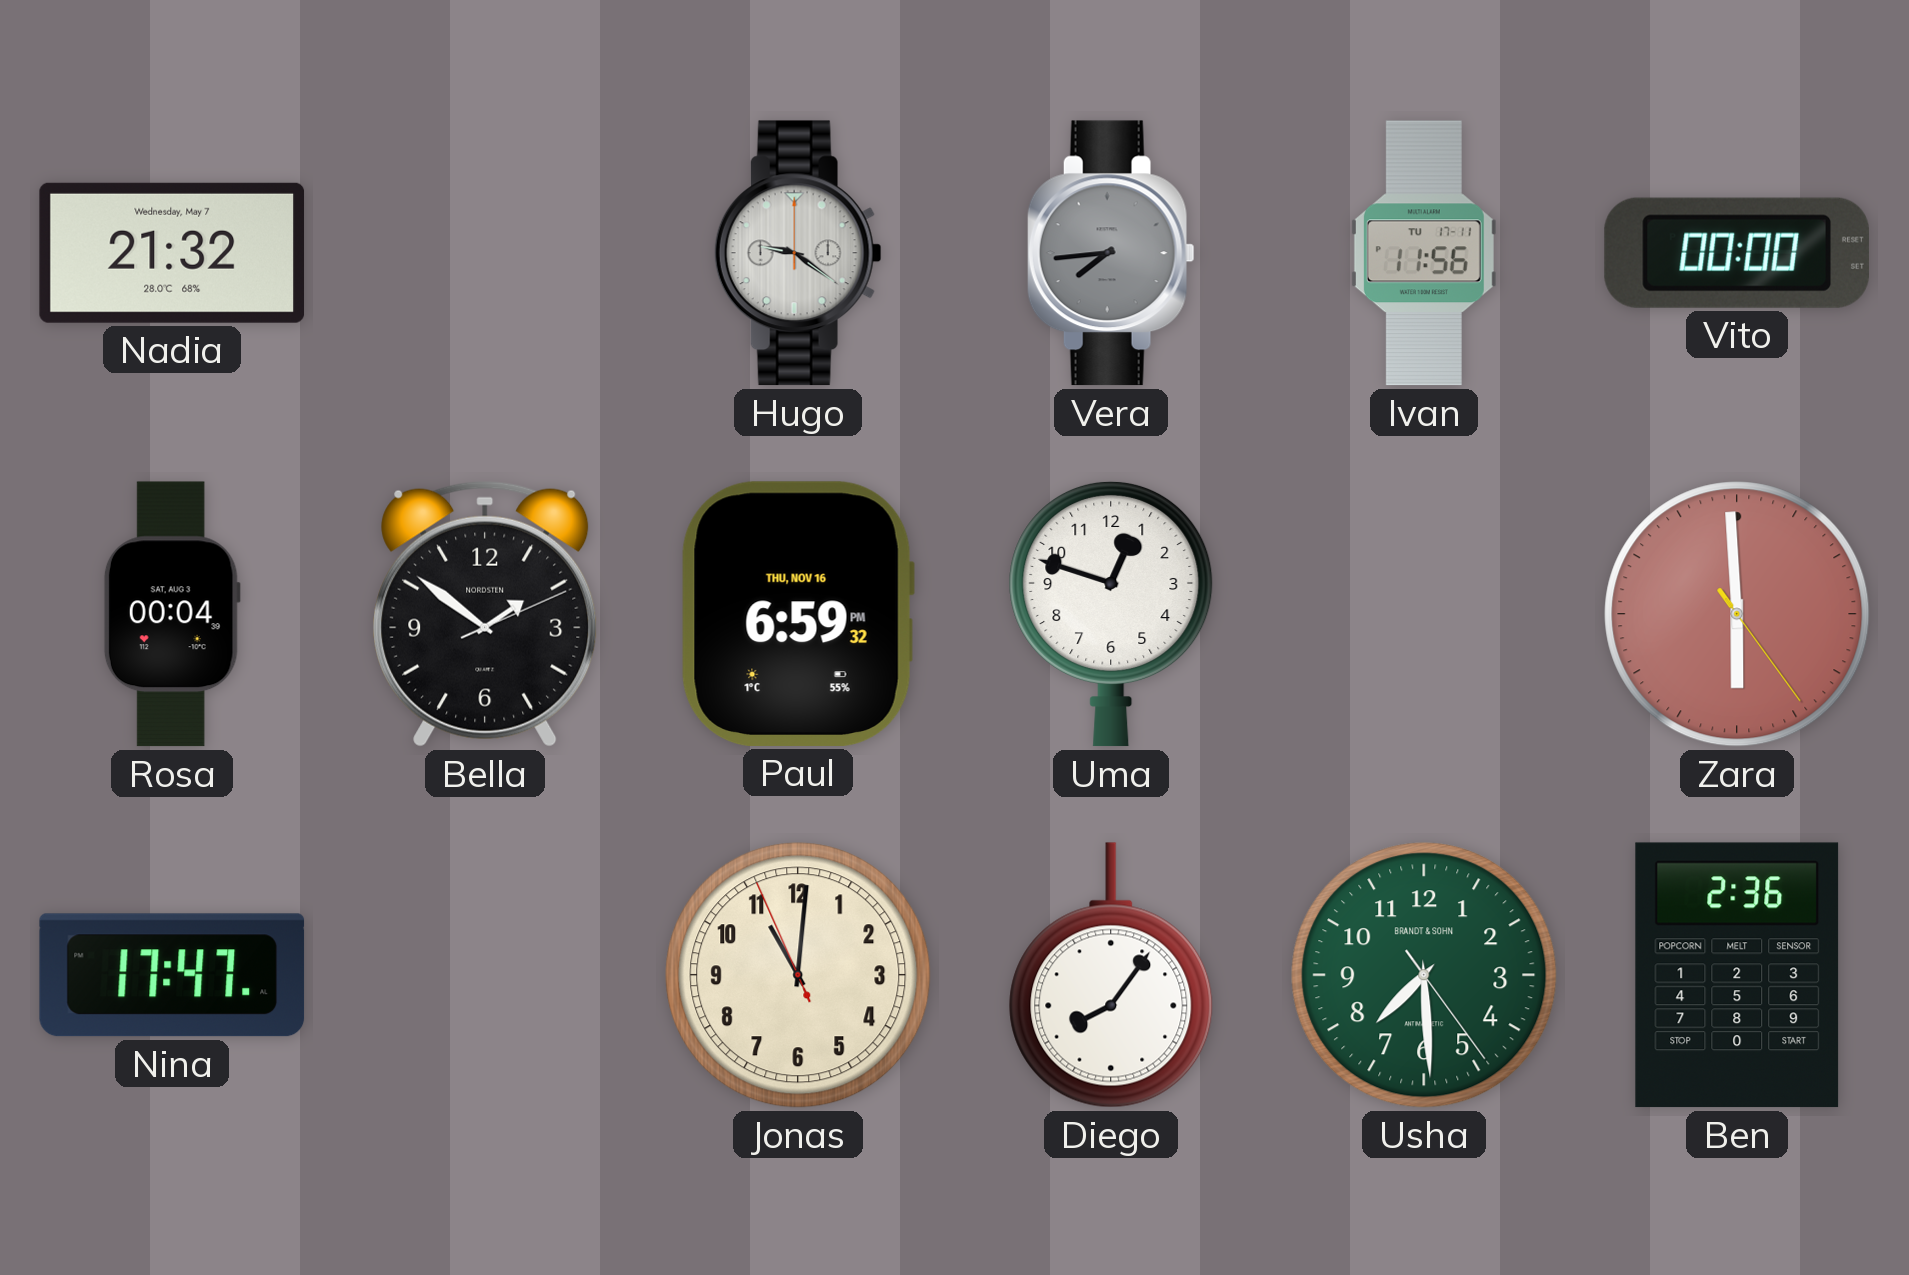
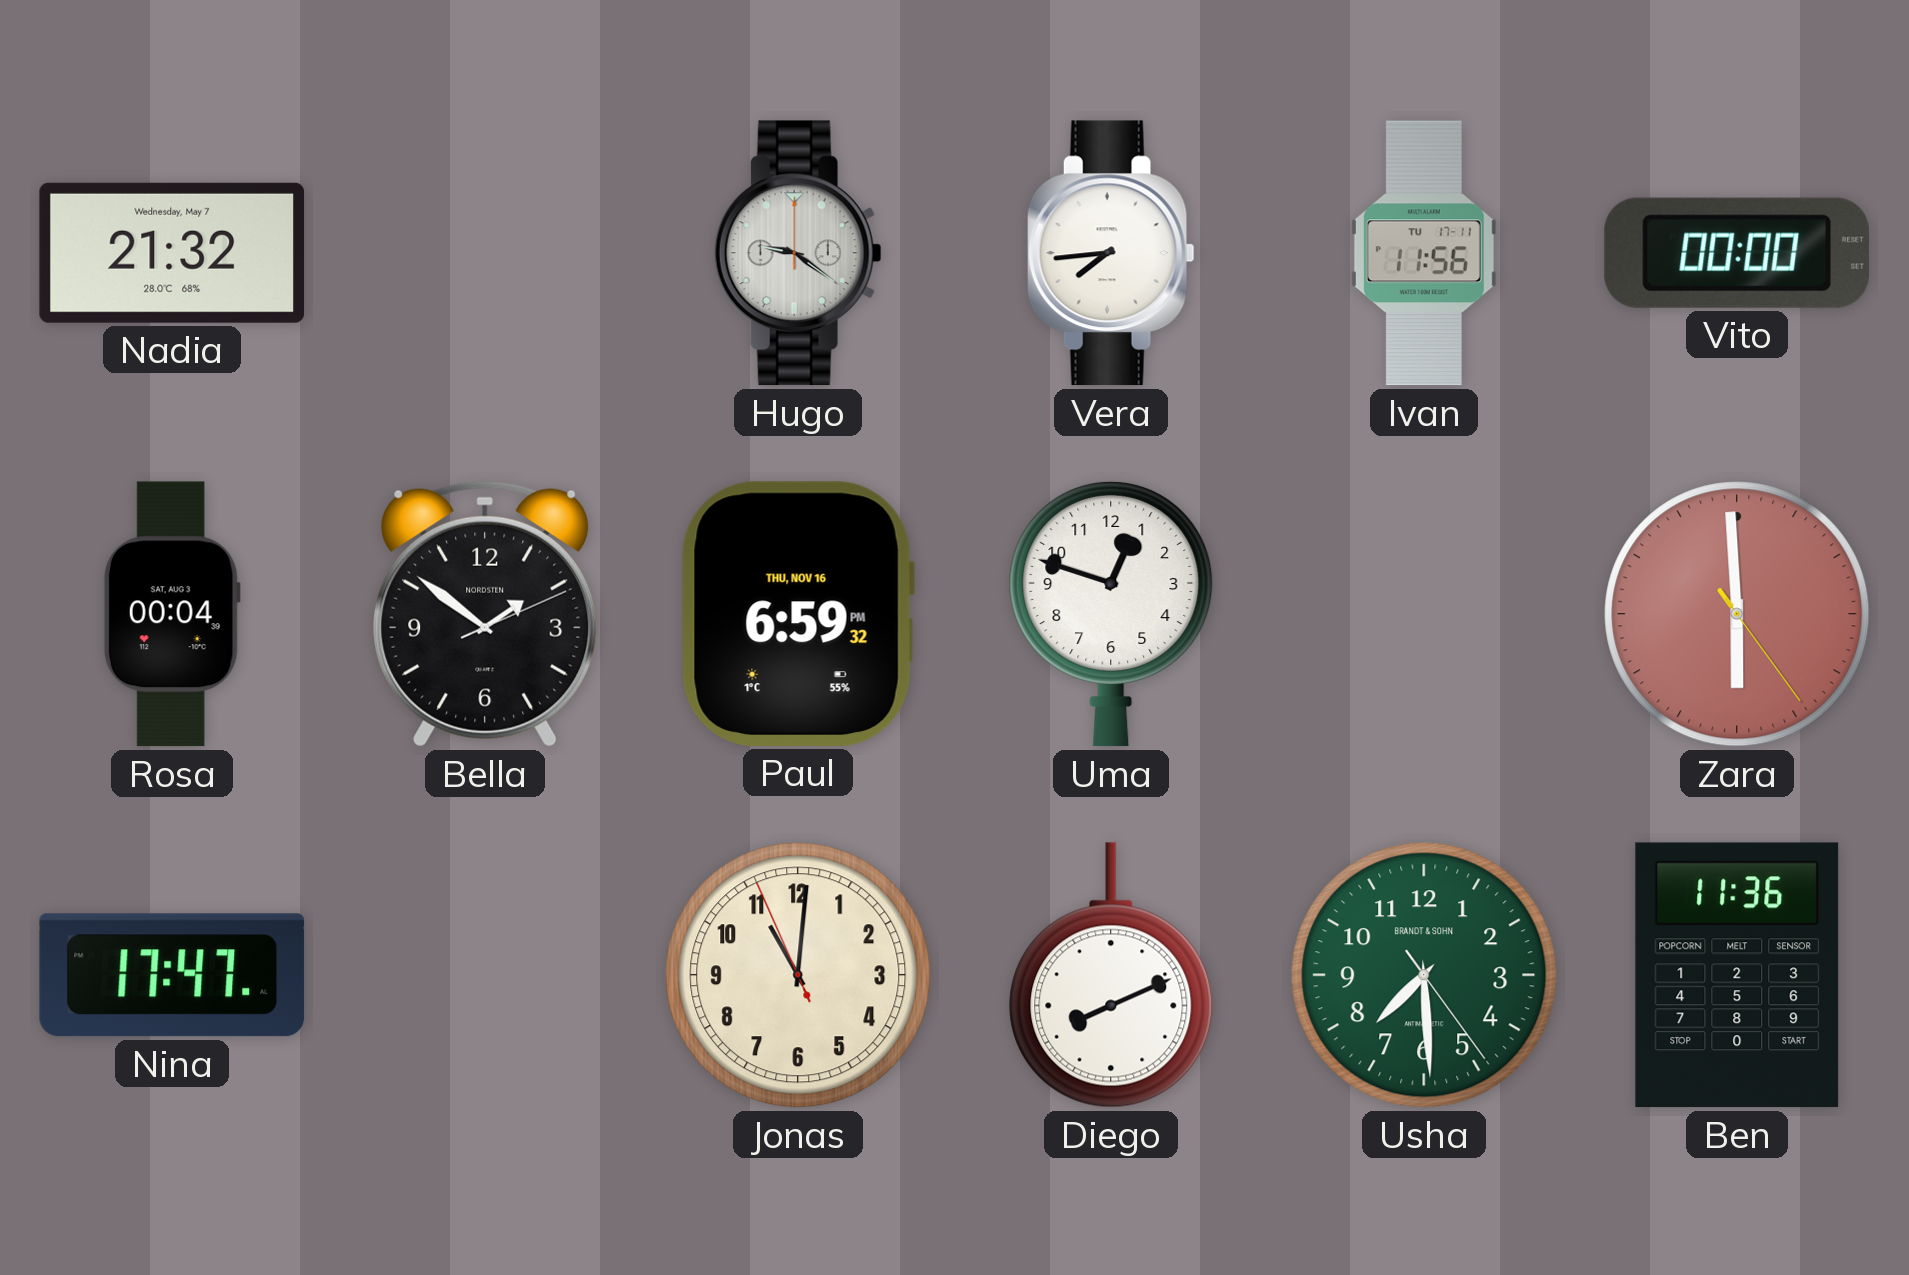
Vera dial: grey -> white
Diego: 8:06 -> 8:11
Ben: 2:36 -> 11:36
